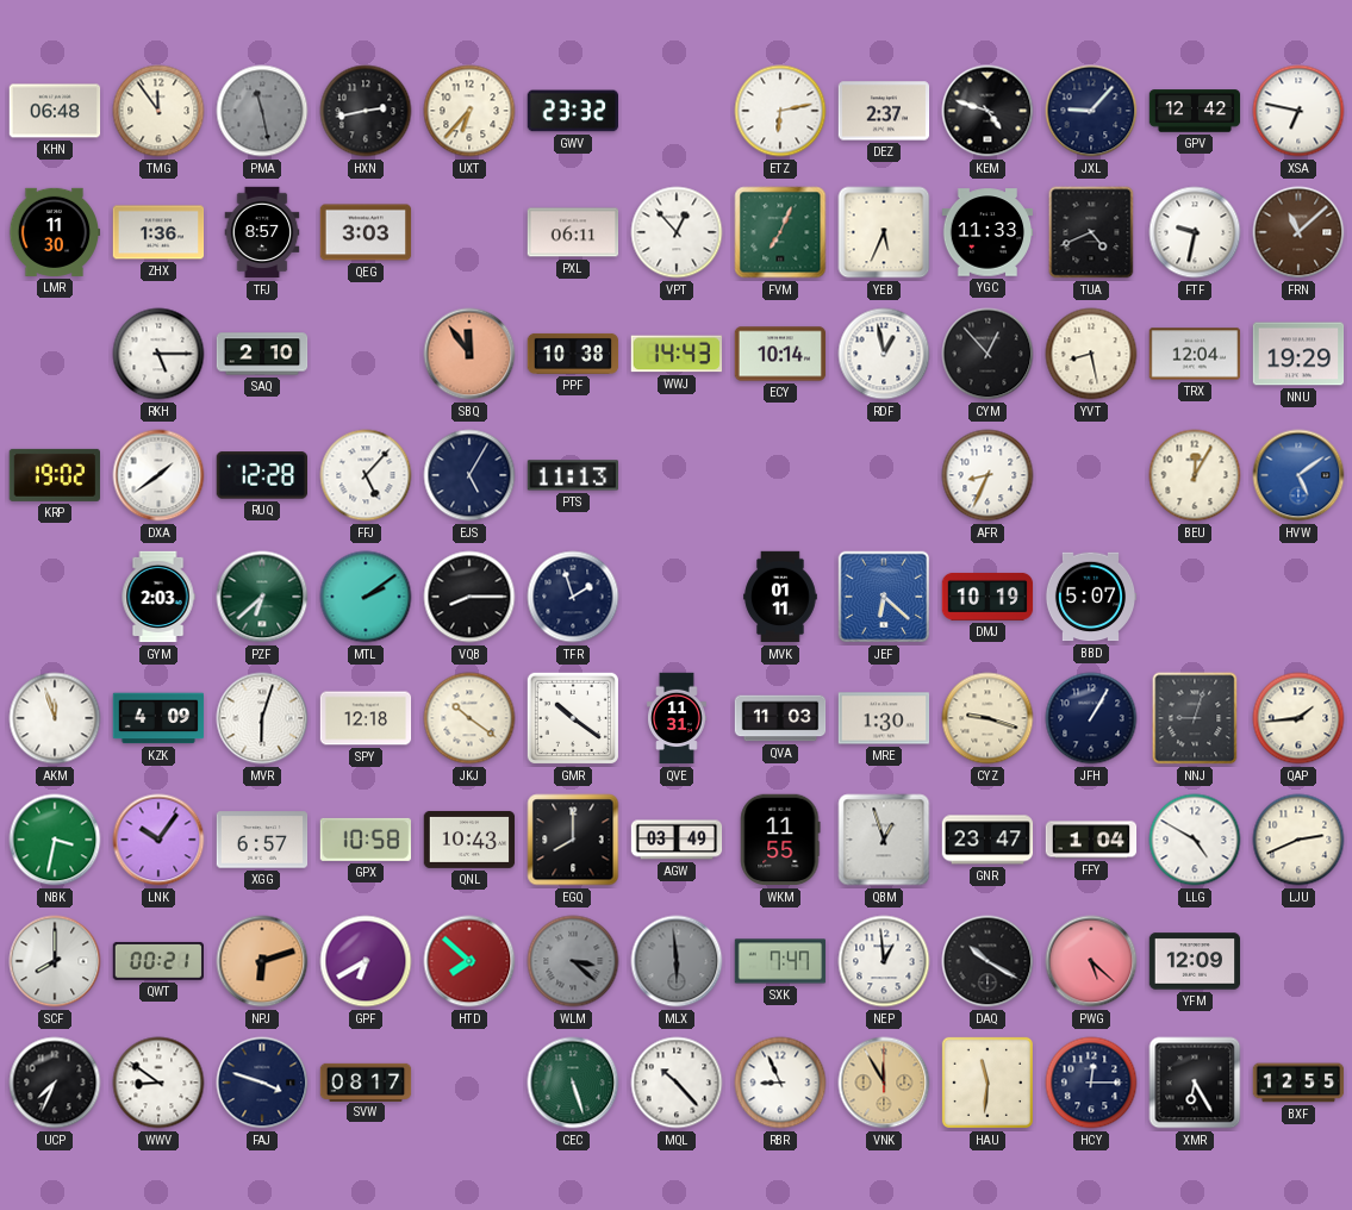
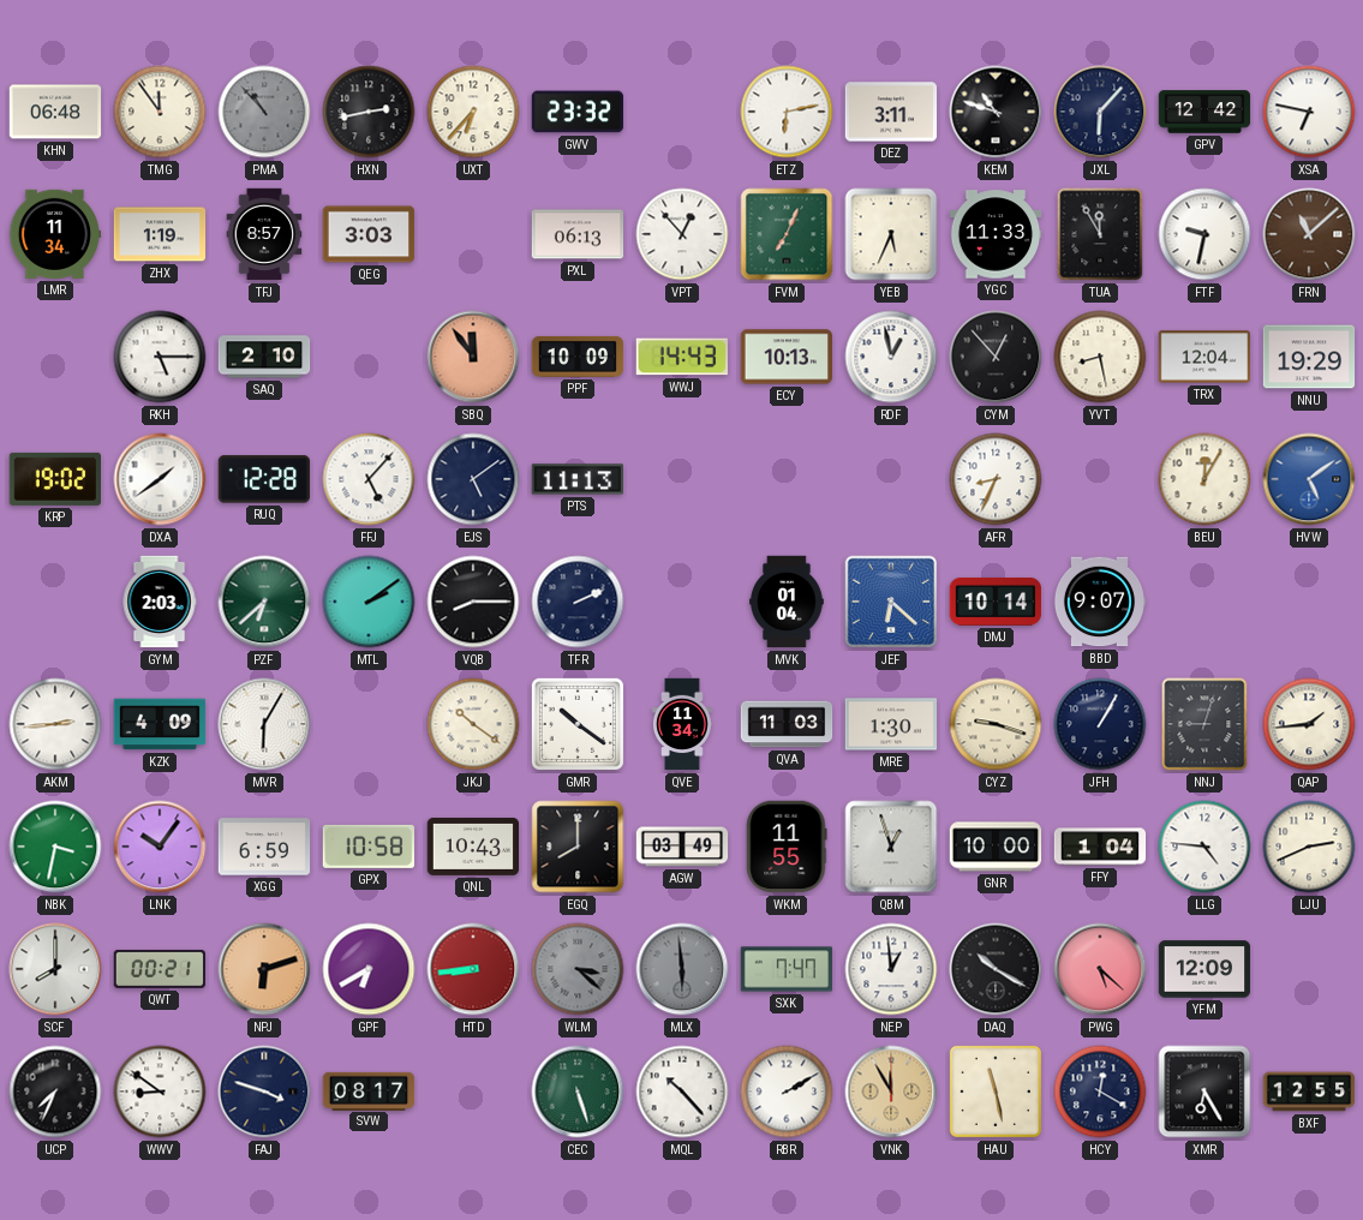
PMA: 11:28 -> 10:53
DEZ: 2:37 -> 3:11
KEM: 4:48 -> 10:48
JXL: 9:07 -> 6:07
LMR: 11:30 -> 11:34
ZHX: 1:36 -> 1:19
PXL: 06:11 -> 06:13
TUA: 4:41 -> 11:55
PPF: 10:38 -> 10:09
ECY: 10:14 -> 10:13
EJS: 5:05 -> 5:09
TFR: 1:57 -> 2:11
MVK: 01:11 -> 01:04
DMJ: 10:19 -> 10:14
BBD: 5:07 -> 9:07
AKM: 11:57 -> 2:44
MVR: 6:03 -> 6:05
SPY: 12:18 -> none
QVE: 11:31 -> 11:34
XGG: 6:57 -> 6:59
GNR: 23:47 -> 10:00
LLG: 4:50 -> 4:46
HTD: 7:52 -> 8:44
RBR: 8:56 -> 2:10
HAU: 11:31 -> 11:28
HCY: 12:15 -> 12:20
